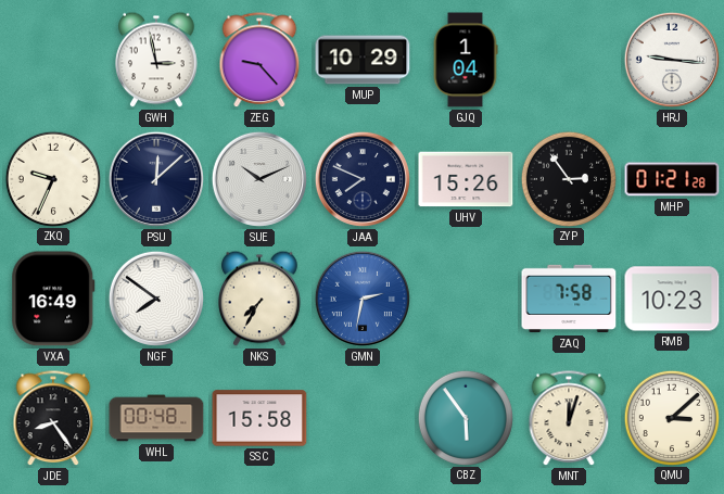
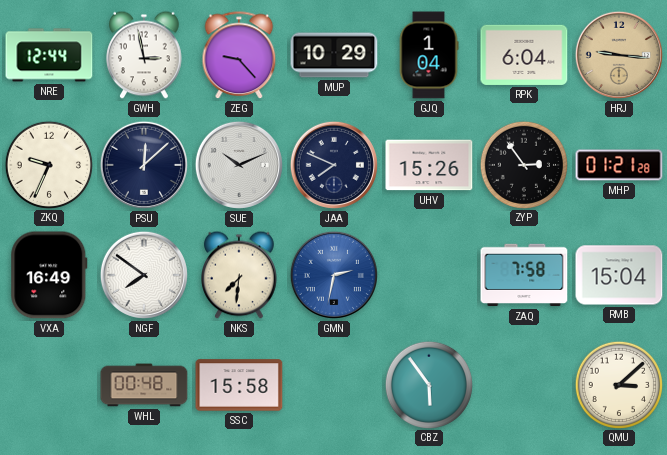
NRE: none -> 12:44
RPK: none -> 6:04
HRJ dial: white -> champagne
NKS: 7:35 -> 7:31
RMB: 10:23 -> 15:04
JDE: 8:24 -> none
MNT: 12:03 -> none
